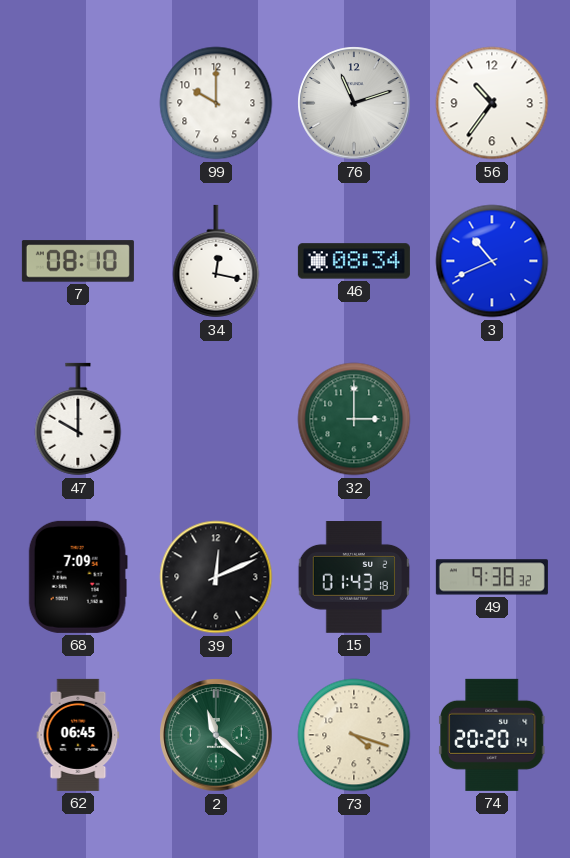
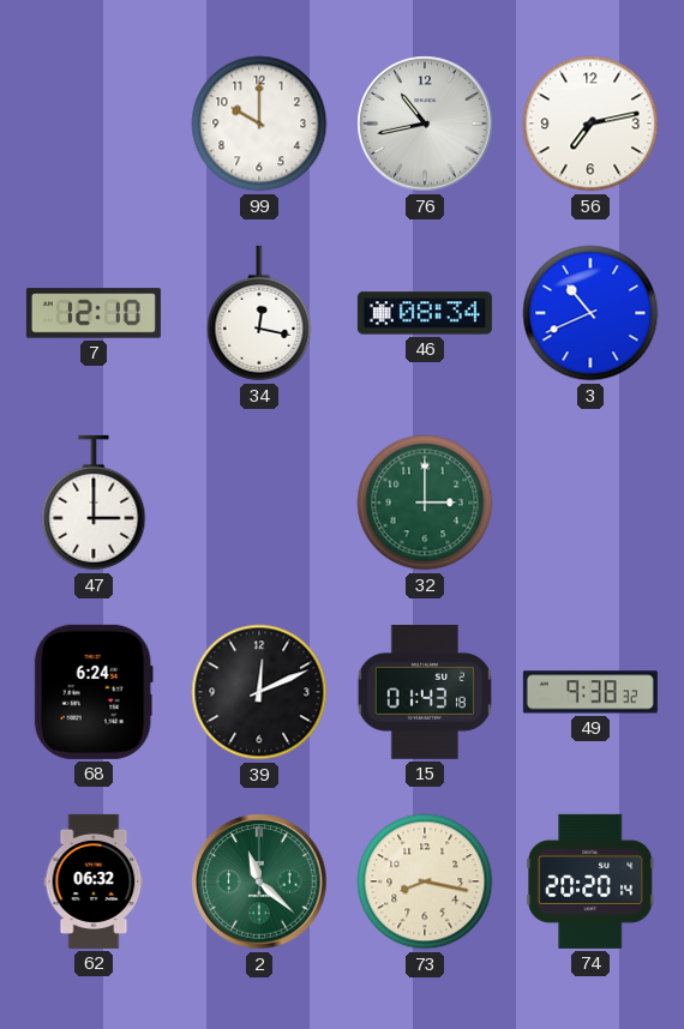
76: 11:12 -> 10:43
56: 10:36 -> 7:13
7: 08:10 -> 12:10
47: 10:00 -> 3:00
68: 7:09 -> 6:24
62: 06:45 -> 06:32
73: 4:18 -> 8:17
